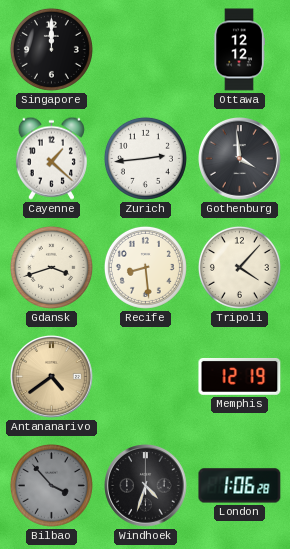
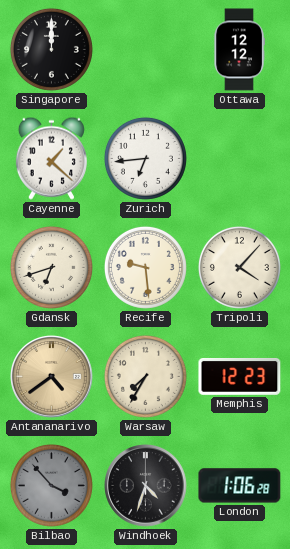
Zurich: 2:44 -> 6:44
Gothenburg: 3:59 -> none
Gdansk: 3:42 -> 6:42
Recife: 8:29 -> 9:29
Warsaw: none -> 7:35
Memphis: 12:19 -> 12:23
